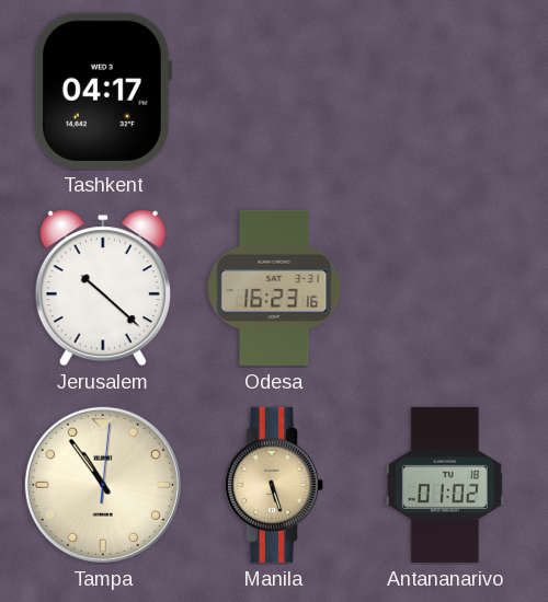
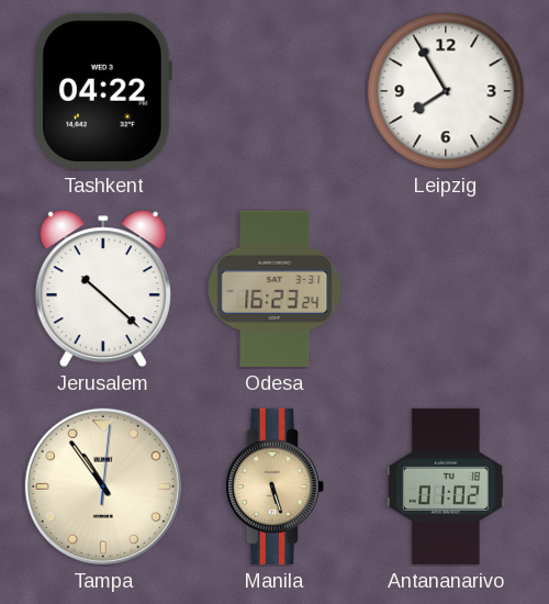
Tashkent: 04:17 -> 04:22
Leipzig: none -> 7:55
Odesa: 16:23:16 -> 16:23:24
